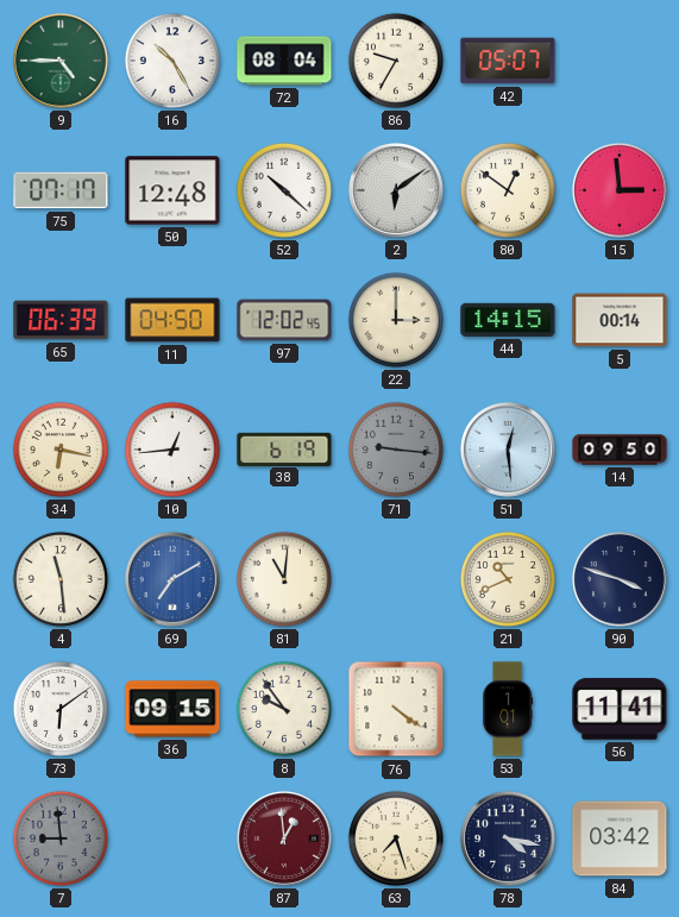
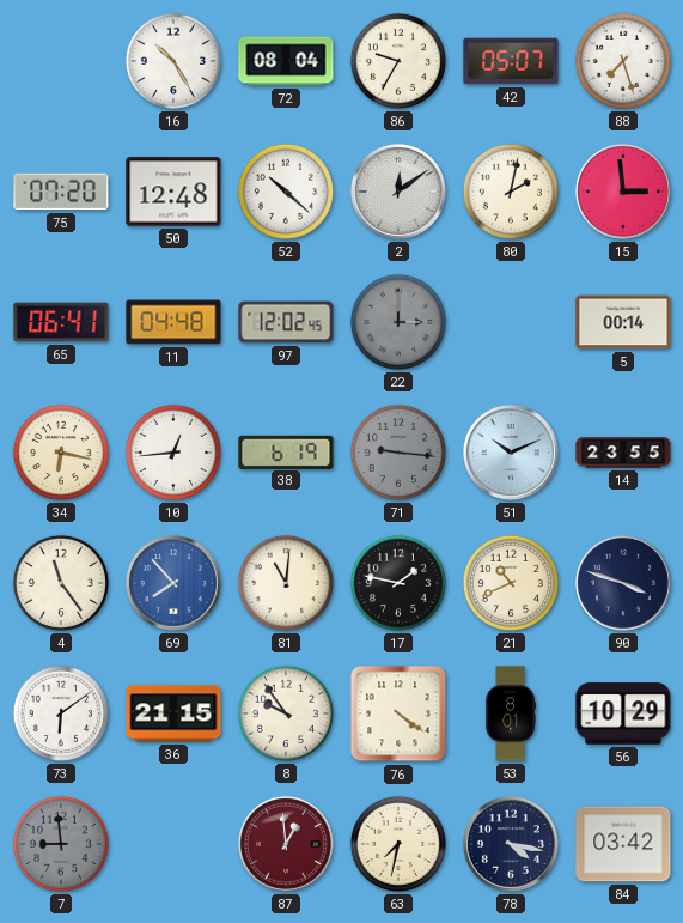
9: 4:45 -> none
88: none -> 7:27
75: 07:17 -> 07:20
2: 6:09 -> 12:09
80: 12:51 -> 2:02
65: 06:39 -> 06:41
11: 04:50 -> 04:48
22 dial: cream -> grey
44: 14:15 -> none
51: 12:29 -> 10:11
14: 09:50 -> 23:55
4: 11:29 -> 11:24
69: 7:10 -> 7:53
17: none -> 1:47
36: 09:15 -> 21:15
53: 1:01 -> 8:01
56: 11:41 -> 10:29
63: 7:27 -> 7:32
